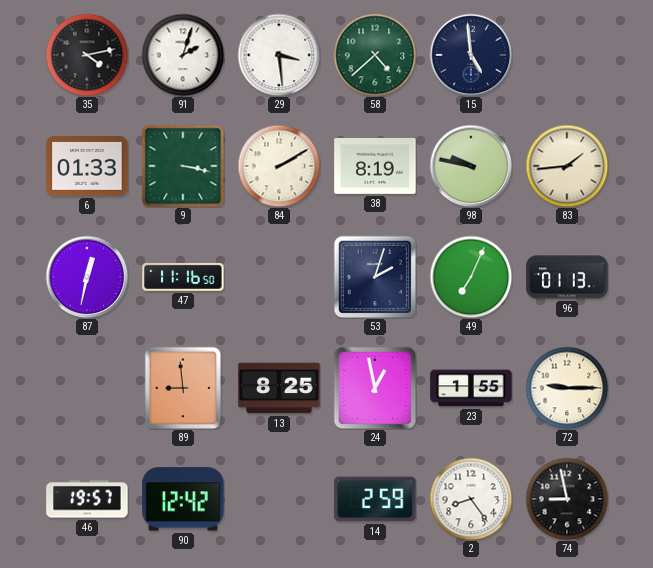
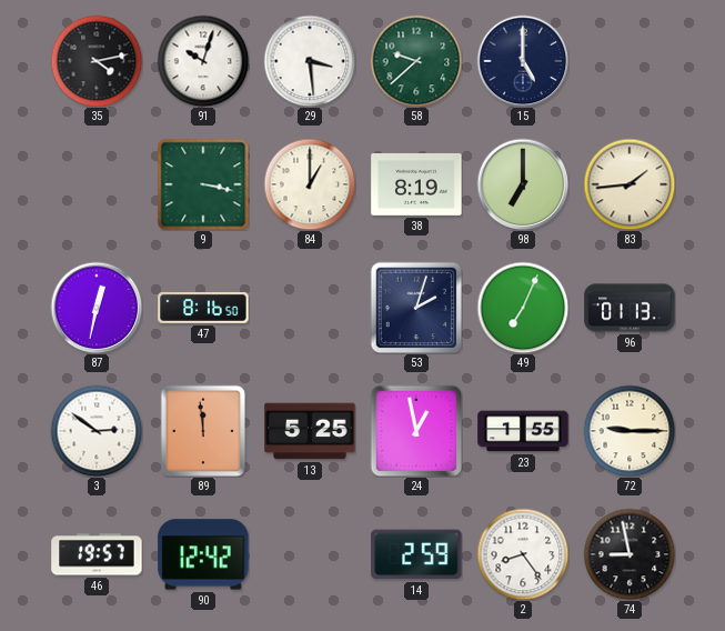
91: 2:03 -> 10:03
58: 4:38 -> 9:38
15: 4:59 -> 5:00
6: 01:33 -> none
84: 2:10 -> 1:00
98: 9:47 -> 7:00
47: 11:16 -> 8:16
3: none -> 2:51
89: 8:59 -> 11:59
13: 8:25 -> 5:25
